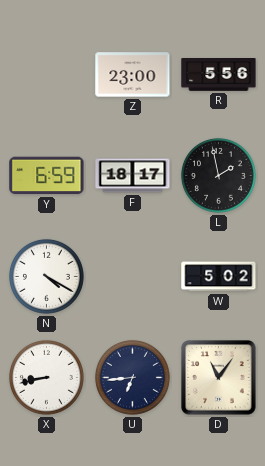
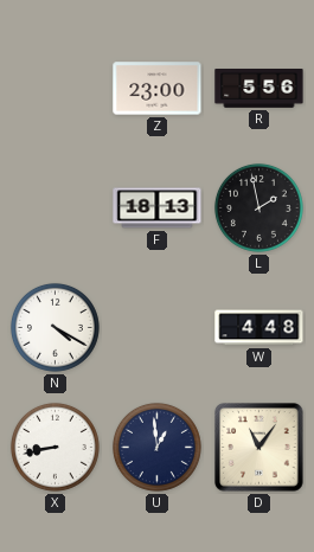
Y: 6:59 -> none
F: 18:17 -> 18:13
W: 5:02 -> 4:48
U: 6:44 -> 12:59
